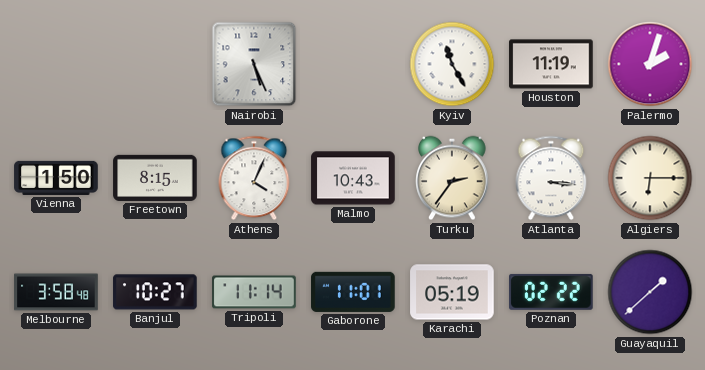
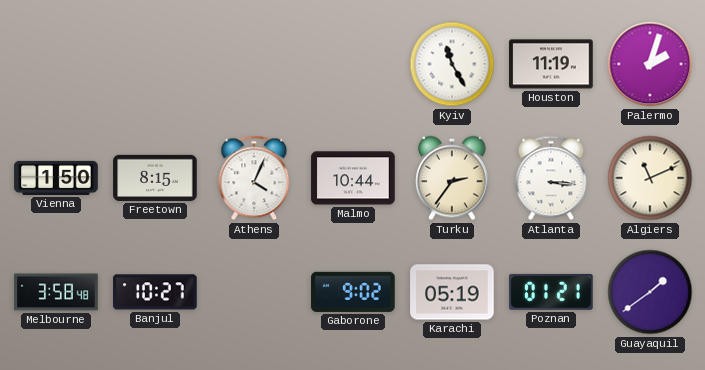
Nairobi: 5:26 -> none
Malmo: 10:43 -> 10:44
Algiers: 6:15 -> 11:11
Tripoli: 11:14 -> none
Gaborone: 11:01 -> 9:02
Poznan: 02:22 -> 01:21
Guayaquil: 1:38 -> 1:39
